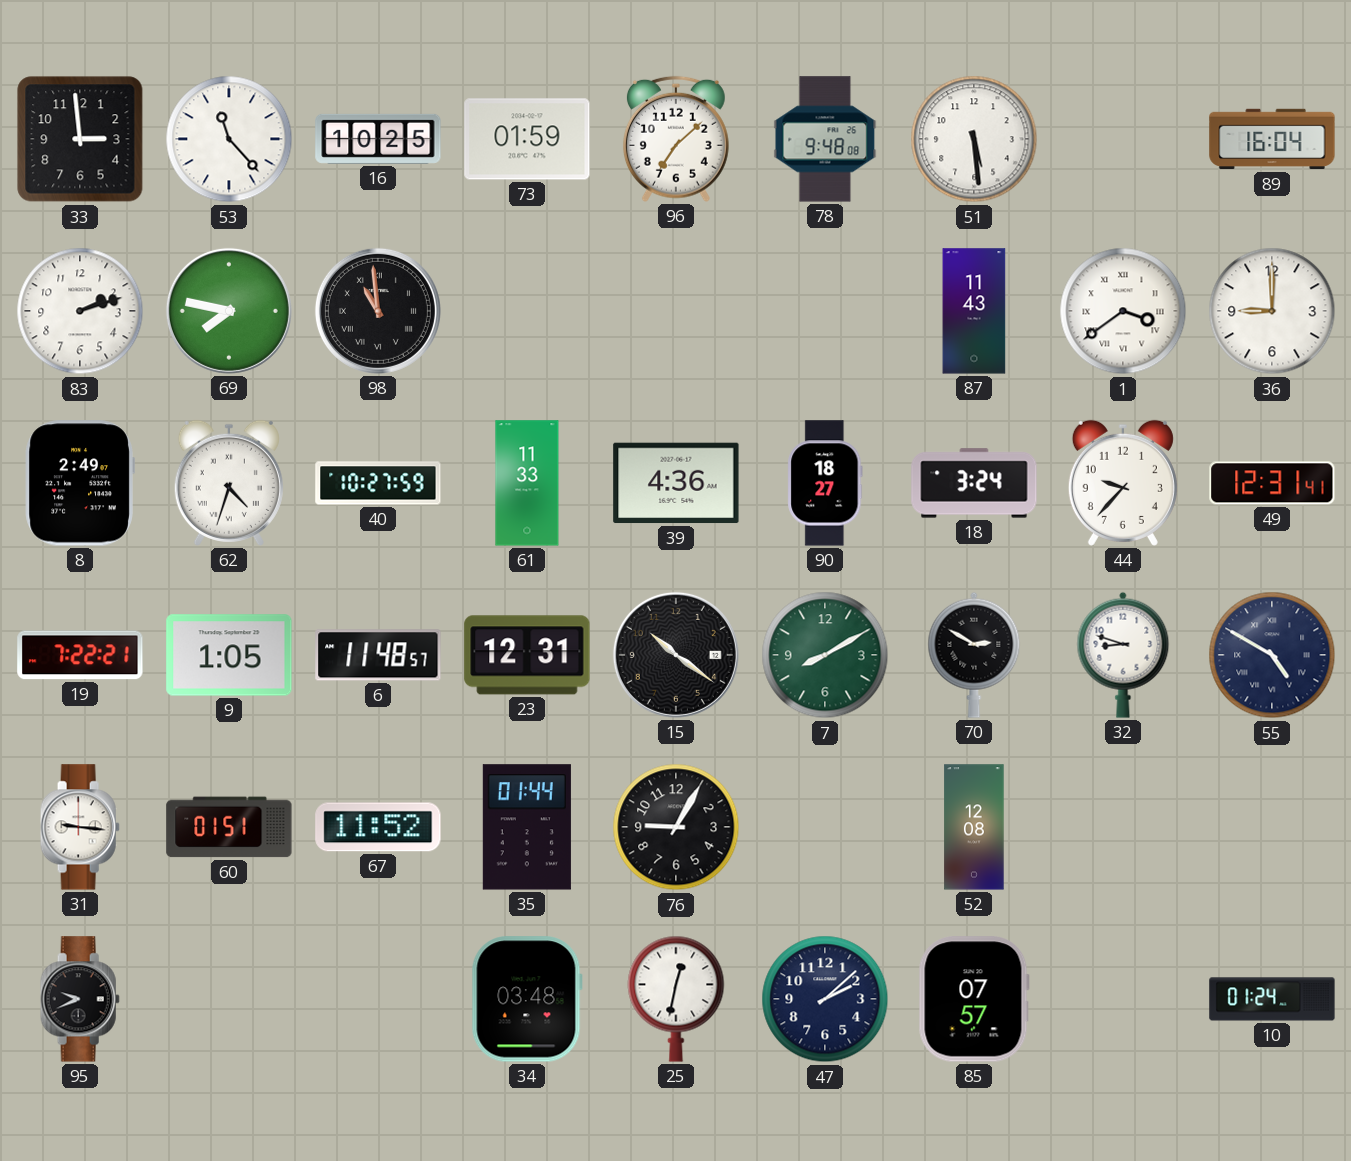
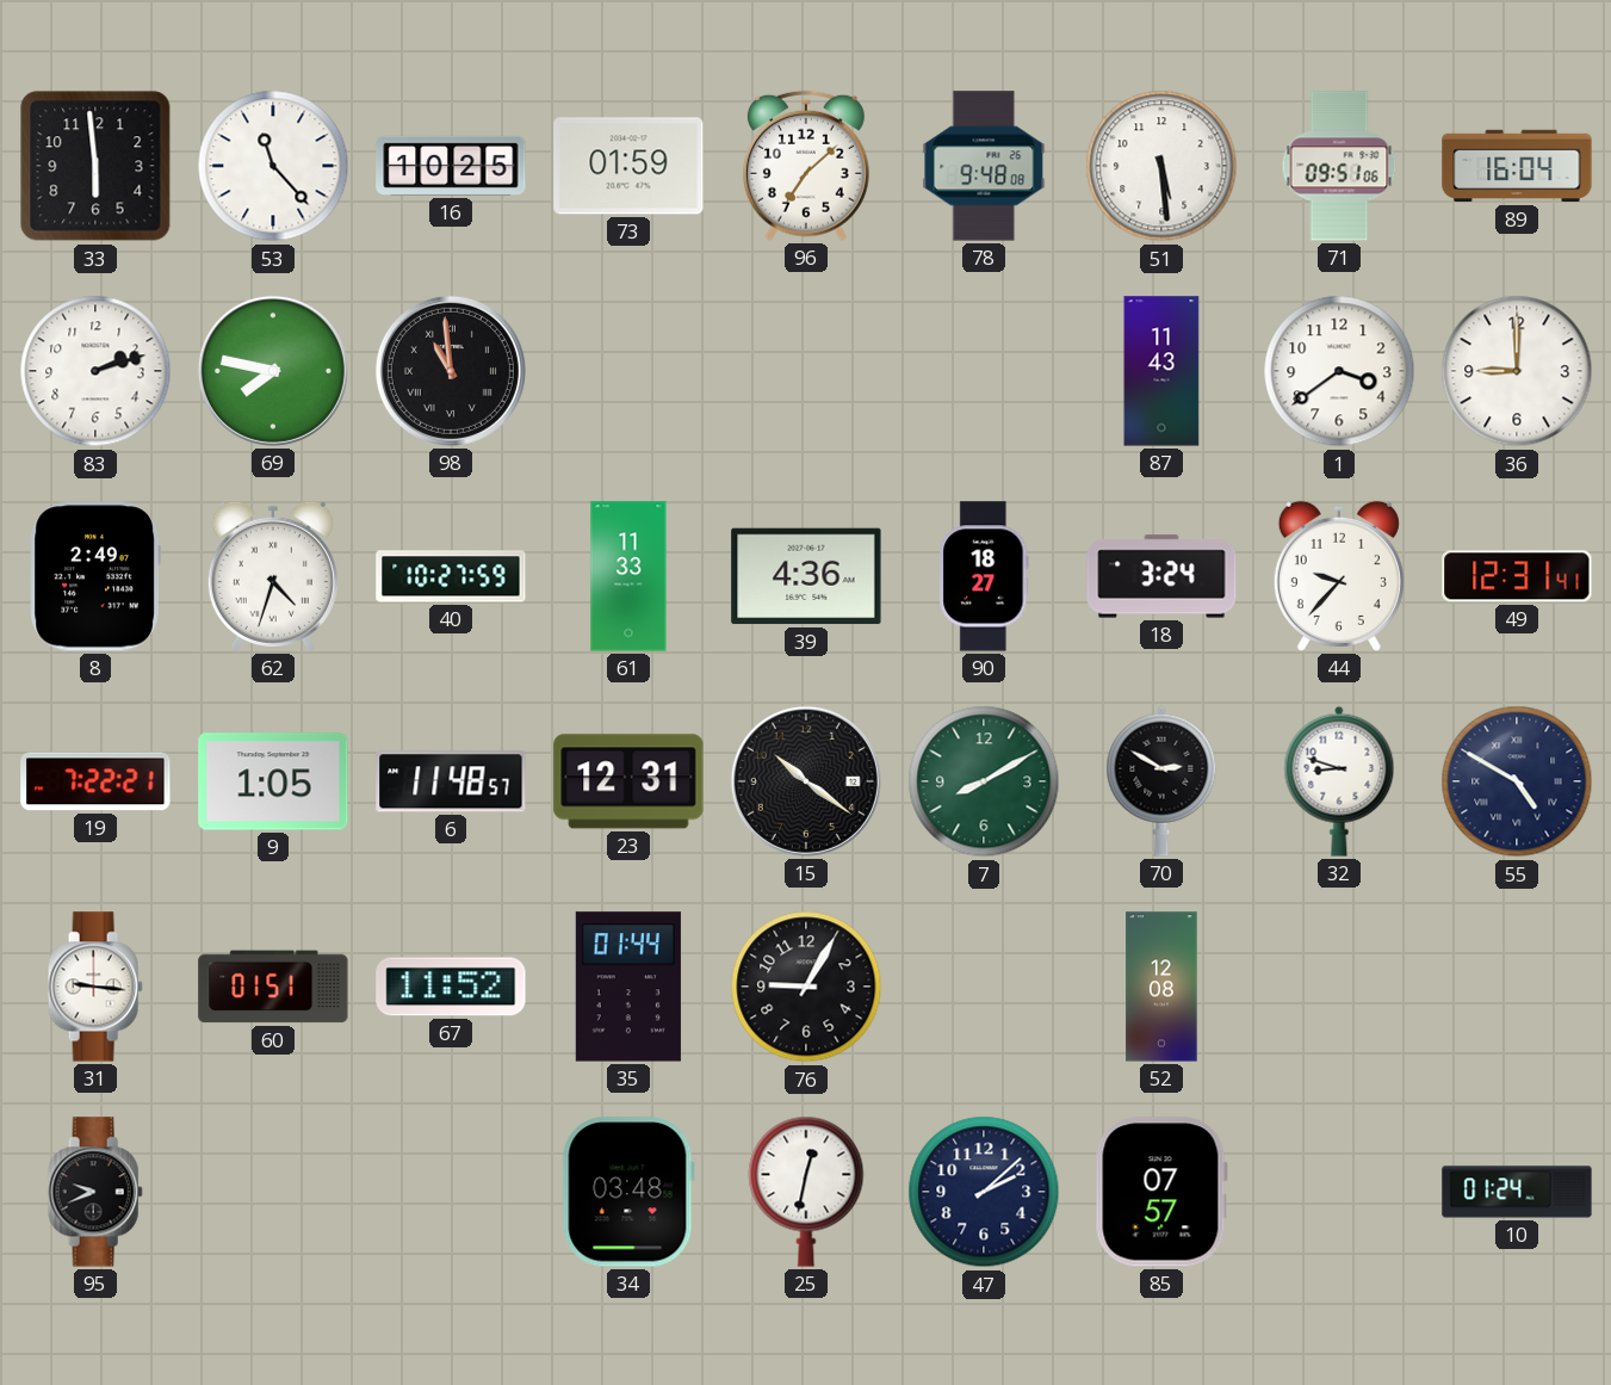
33: 2:59 -> 5:59
71: none -> 09:51
1 numerals: Roman -> Arabic
